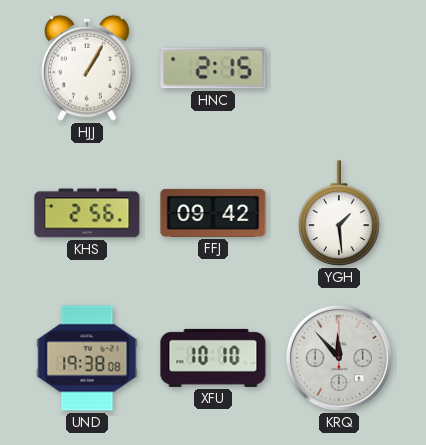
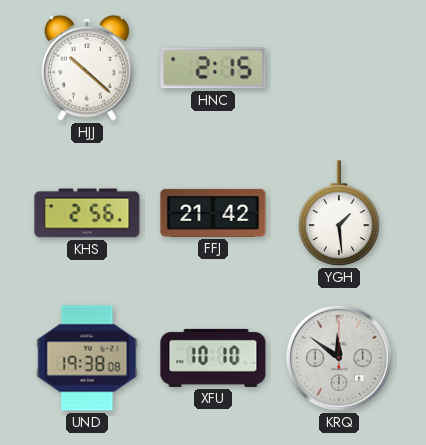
HJJ: 1:05 -> 10:22
FFJ: 09:42 -> 21:42
KRQ: 11:53 -> 11:51
